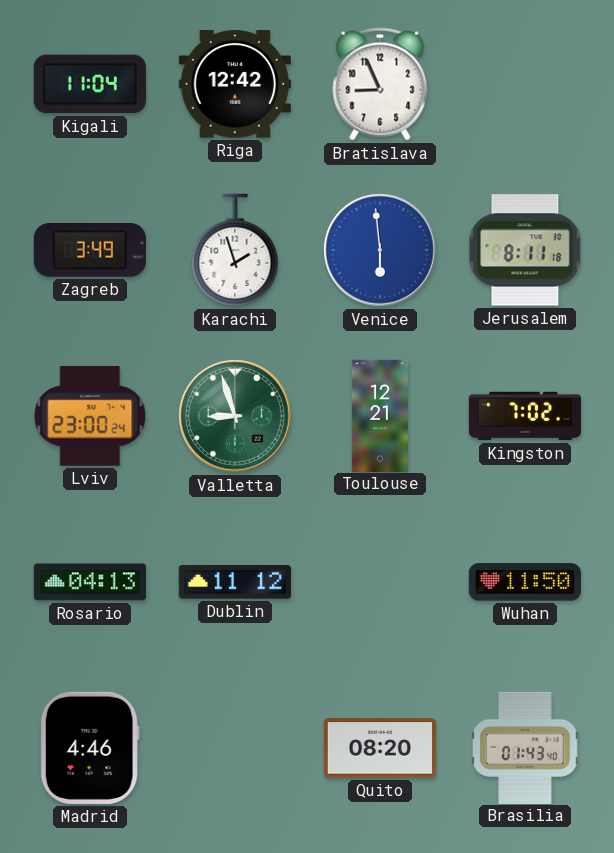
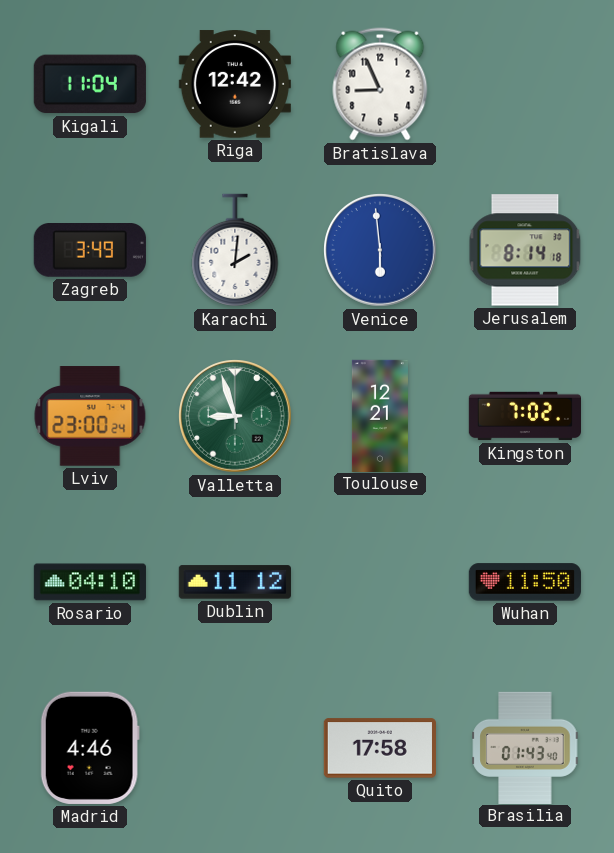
Karachi: 1:57 -> 2:01
Jerusalem: 8:11 -> 8:14
Rosario: 04:13 -> 04:10
Quito: 08:20 -> 17:58
